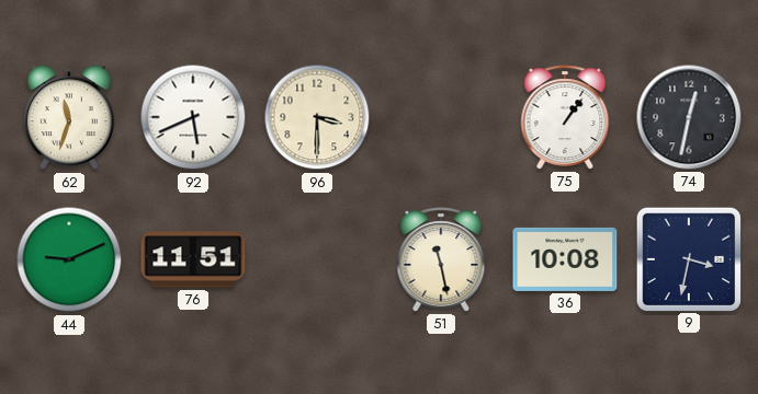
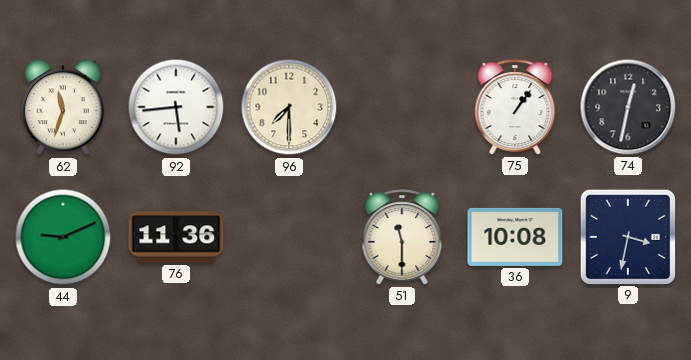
92: 5:41 -> 5:44
96: 3:30 -> 7:30
76: 11:51 -> 11:36
51: 11:28 -> 11:30
